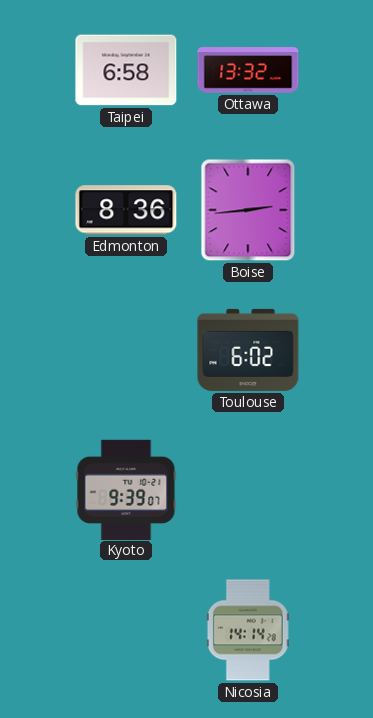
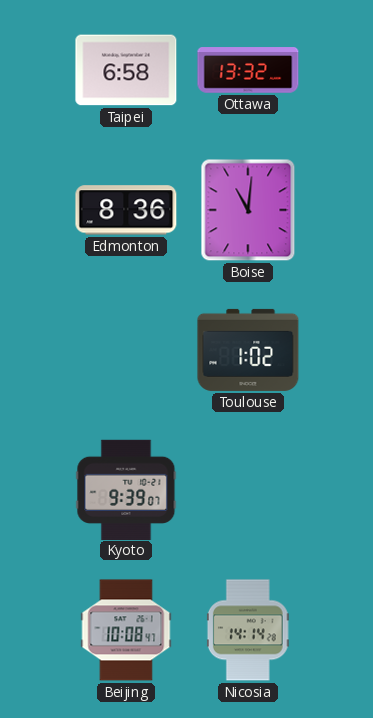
Boise: 2:44 -> 11:01
Toulouse: 6:02 -> 1:02
Beijing: none -> 10:08
